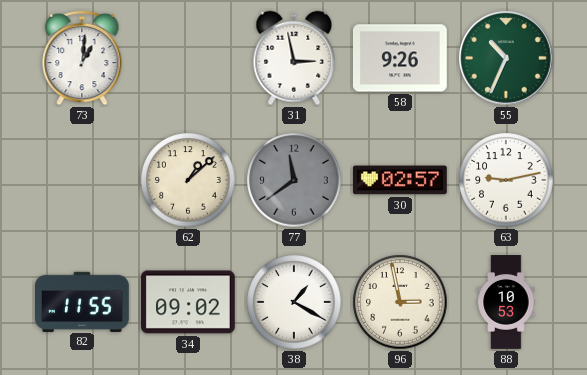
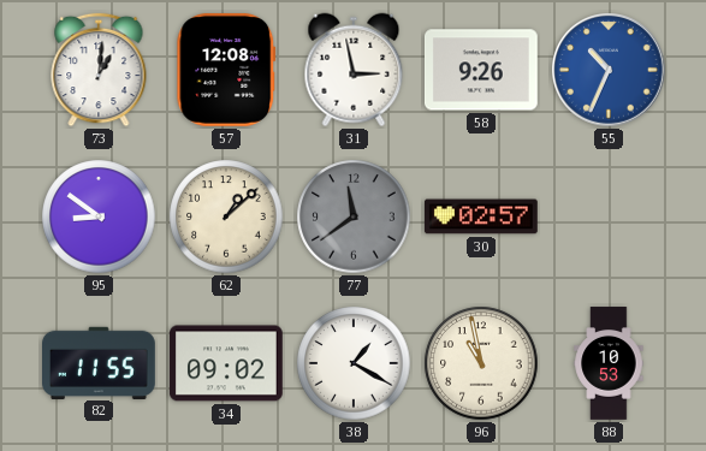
57: none -> 12:08
55 dial: green -> blue
95: none -> 8:51
63: 9:13 -> none
96: 2:58 -> 10:58
